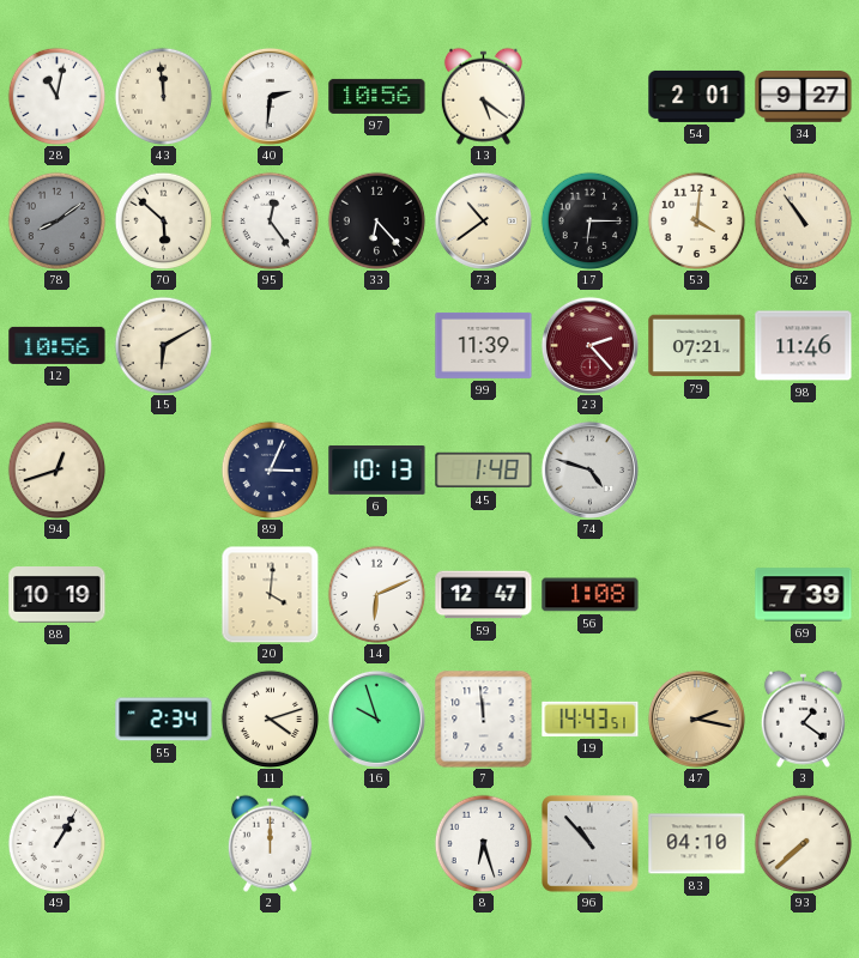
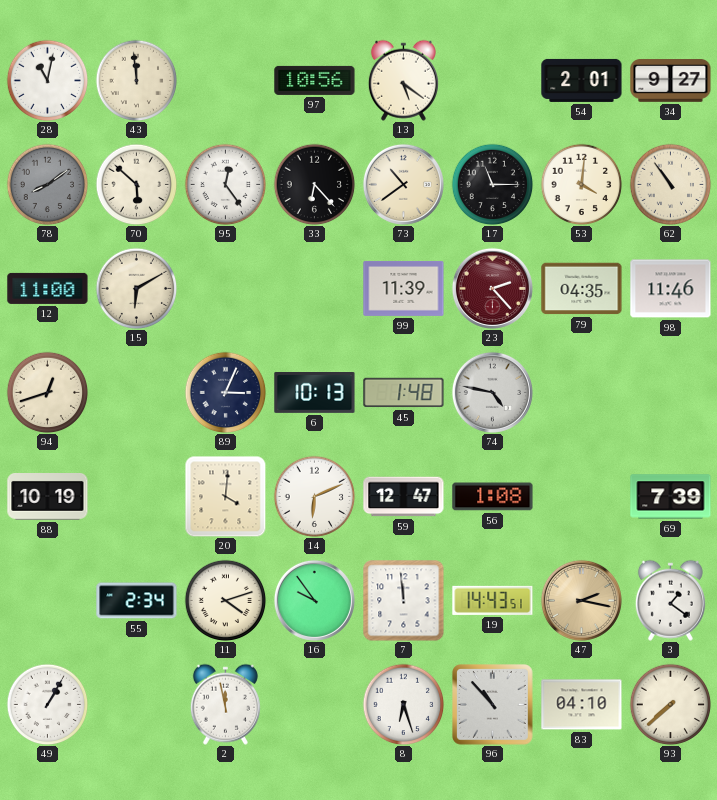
40: 2:31 -> none
17: 6:15 -> 11:15
12: 10:56 -> 11:00
79: 07:21 -> 04:35
74: 4:48 -> 4:47
16: 9:57 -> 9:54
2: 12:00 -> 11:58
